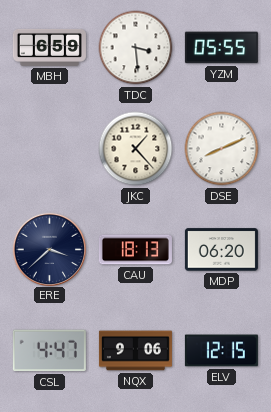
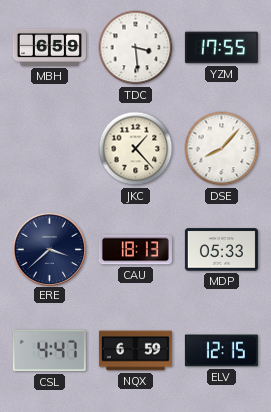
YZM: 05:55 -> 17:55
DSE: 8:11 -> 8:07
MDP: 06:20 -> 05:33
NQX: 9:06 -> 6:59
